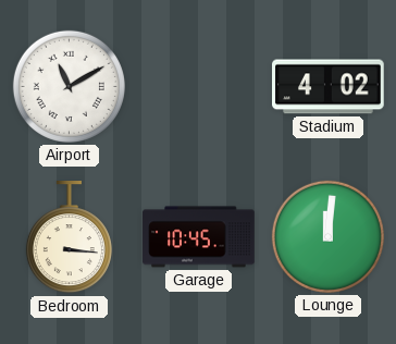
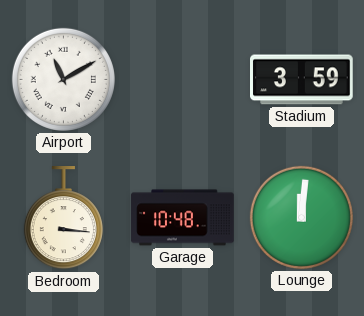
Stadium: 4:02 -> 3:59
Garage: 10:45 -> 10:48
